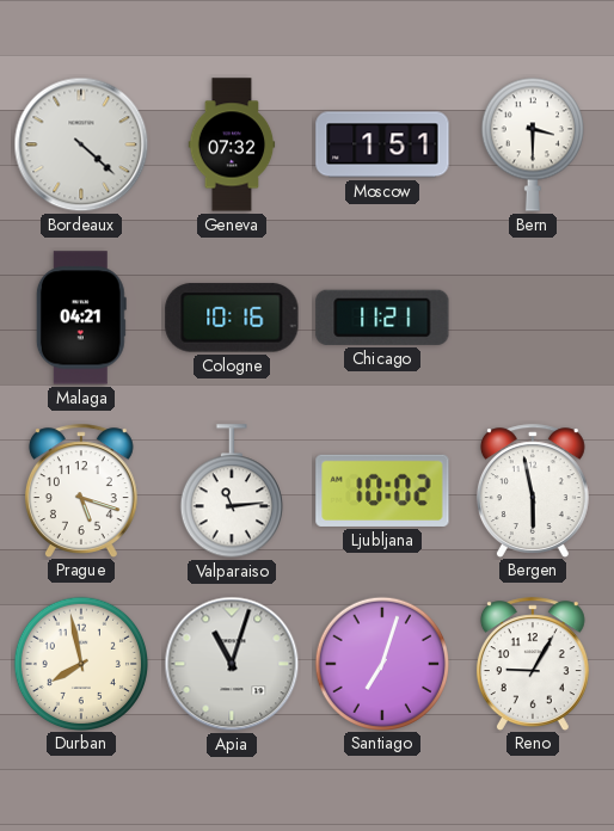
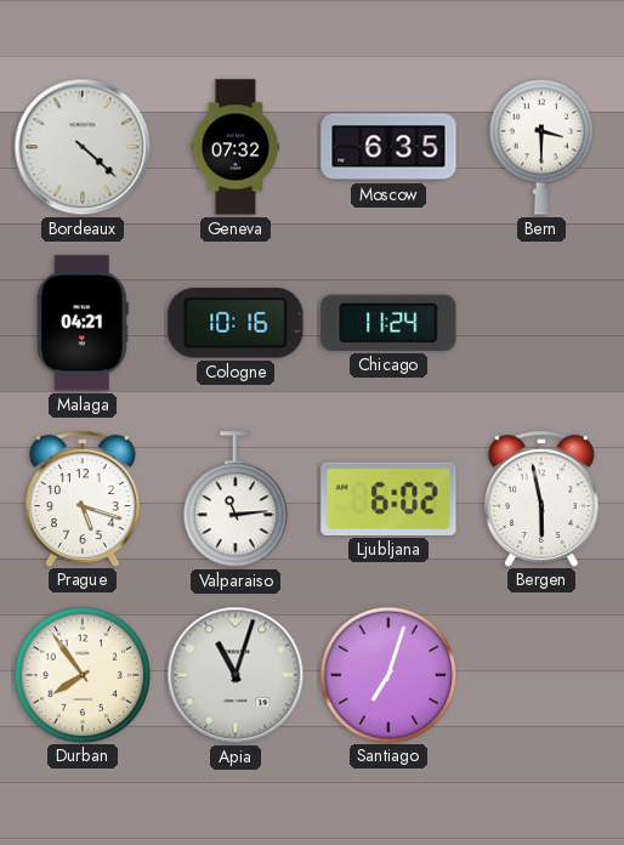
Moscow: 1:51 -> 6:35
Chicago: 11:21 -> 11:24
Ljubljana: 10:02 -> 6:02
Durban: 7:58 -> 7:54
Reno: 9:05 -> none
